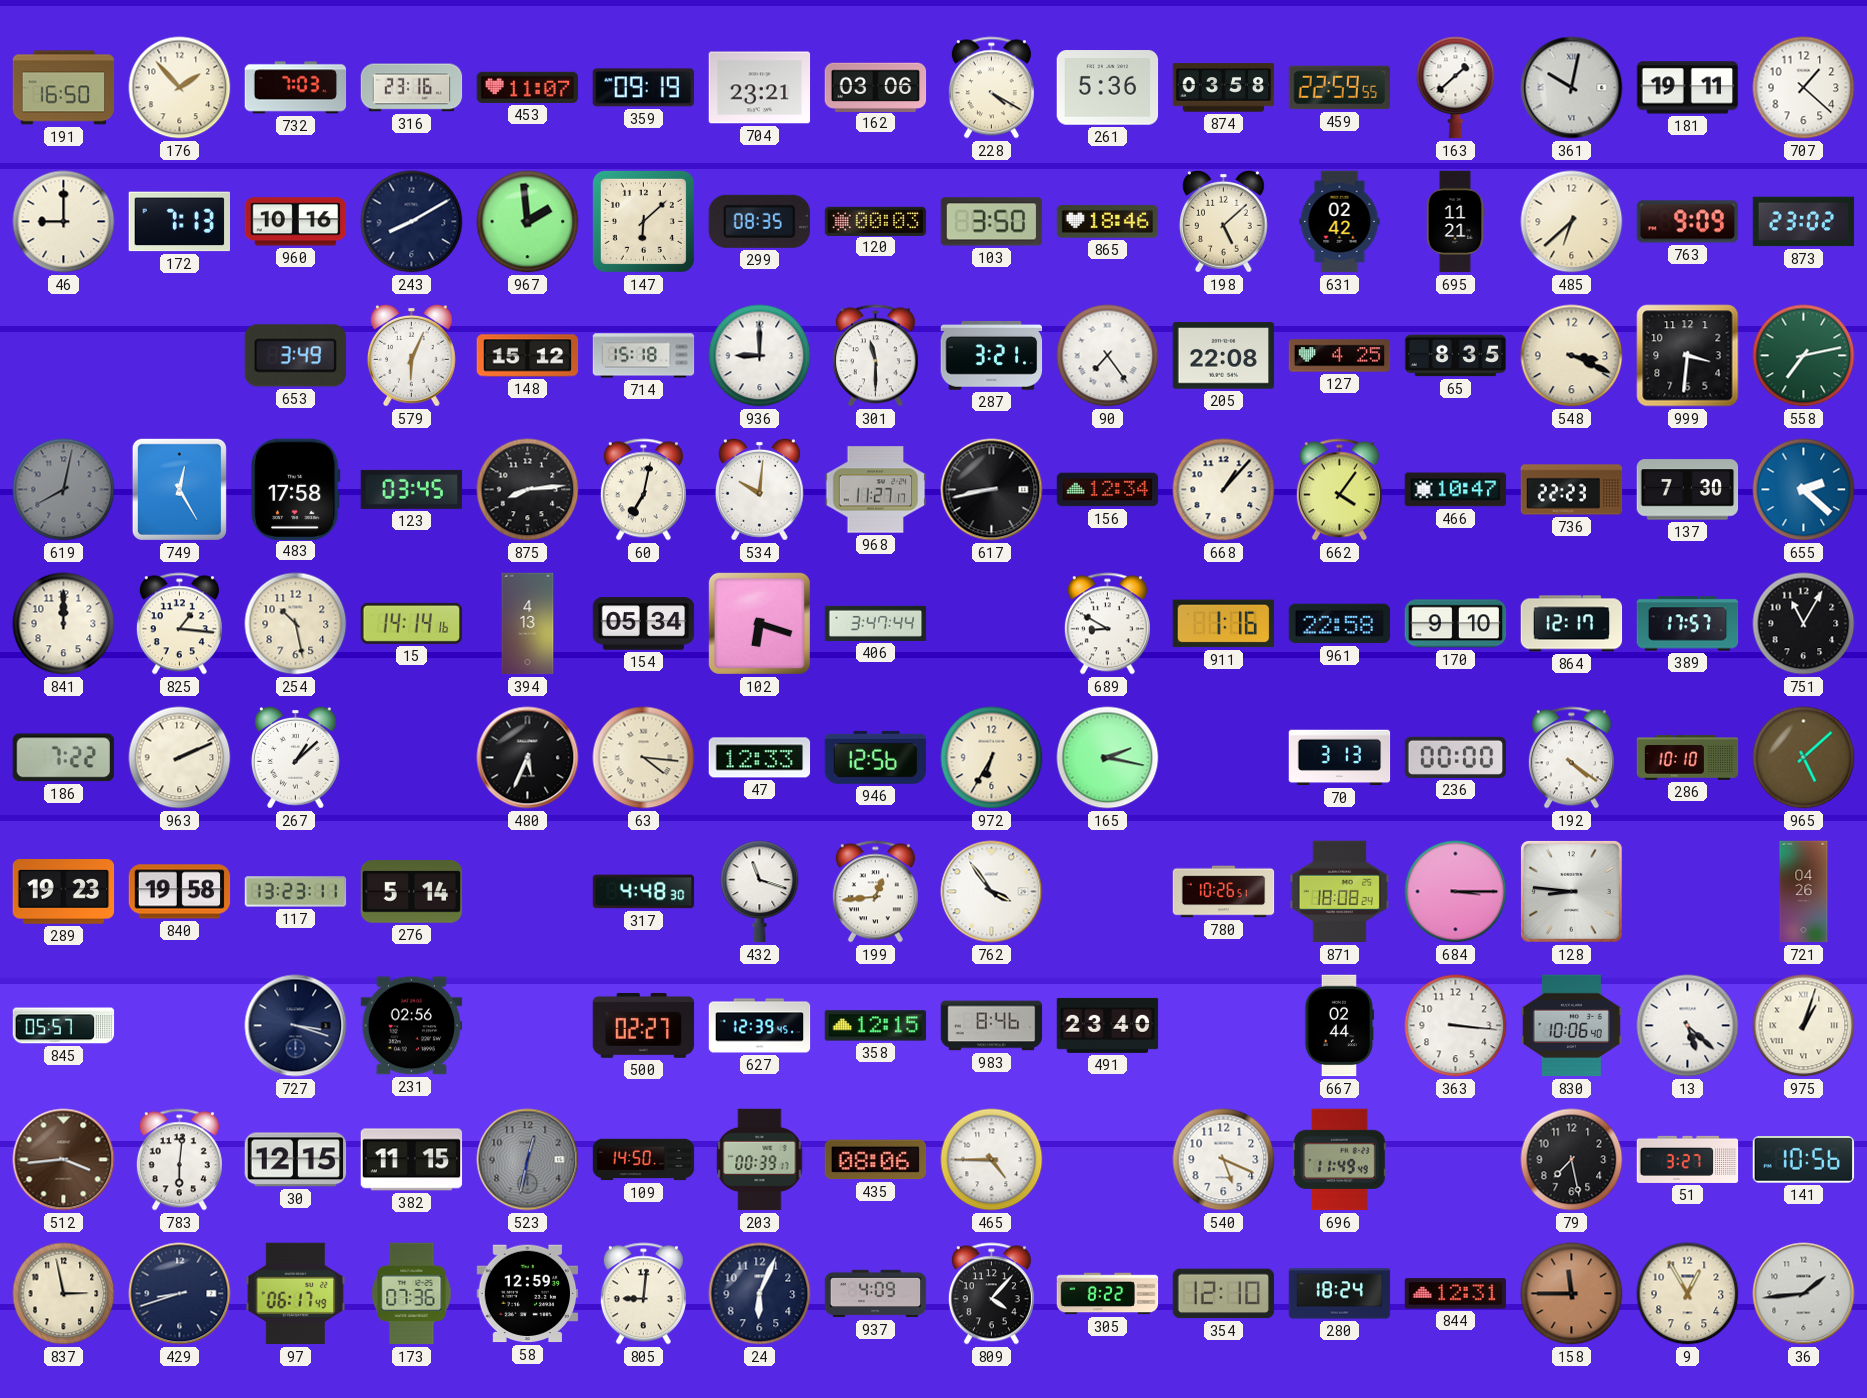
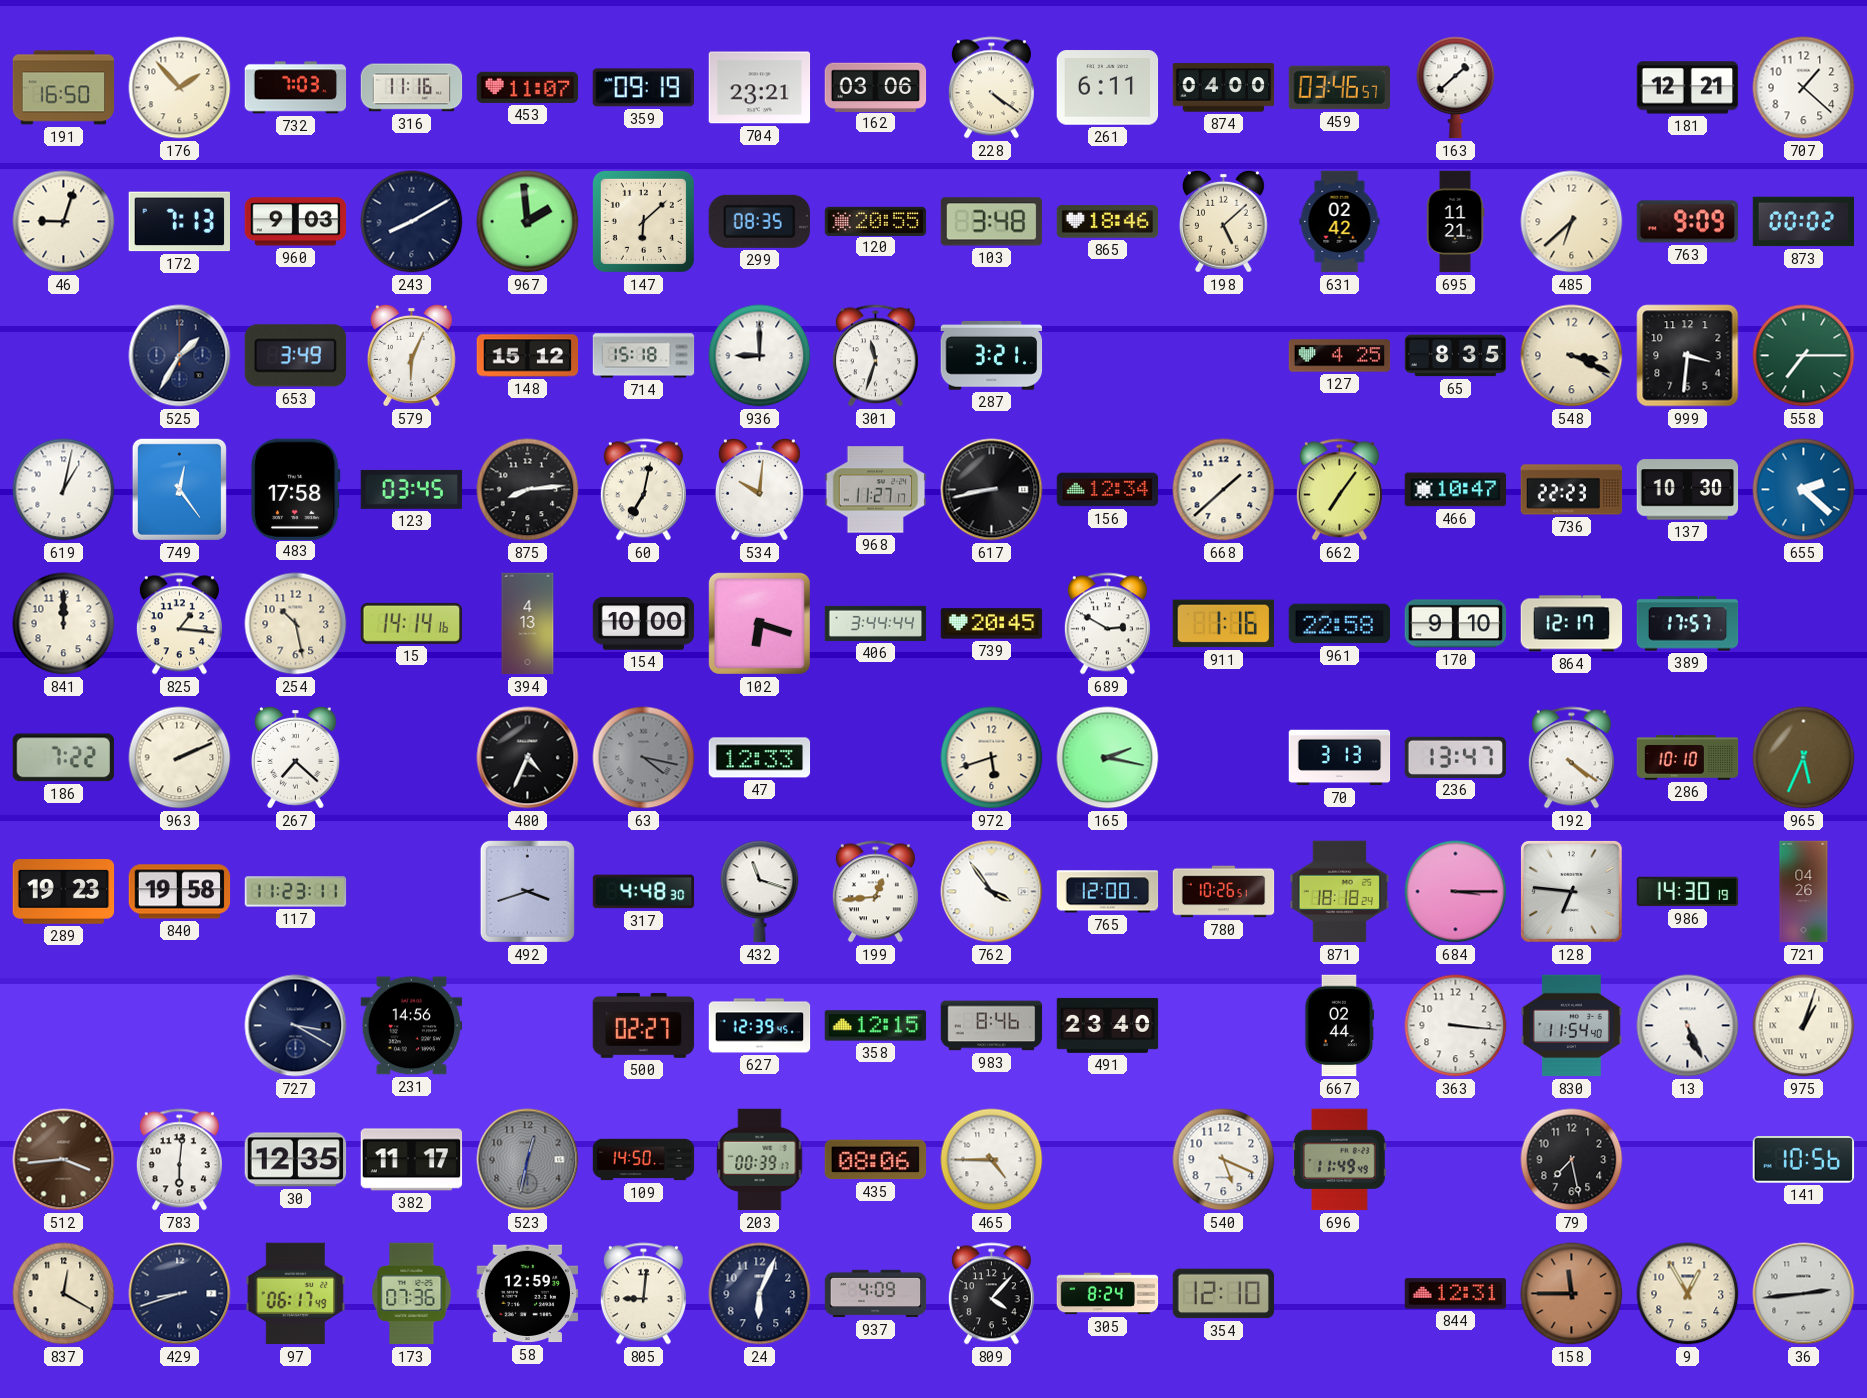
316: 23:16 -> 11:16
228: 4:20 -> 4:21
261: 5:36 -> 6:11
874: 03:58 -> 04:00
459: 22:59 -> 03:46
361: 10:02 -> none
181: 19:11 -> 12:21
46: 9:00 -> 9:03
960: 10:16 -> 9:03
120: 00:03 -> 20:55
103: 3:50 -> 3:48
873: 23:02 -> 00:02
525: none -> 1:35
301: 11:30 -> 11:33
90: 7:24 -> none
205: 22:08 -> none
558: 7:13 -> 7:15
619: 8:02 -> 1:02
619 dial: grey -> white
749: 12:25 -> 12:24
668: 1:07 -> 1:38
662: 4:06 -> 7:06
137: 7:30 -> 10:30
154: 05:34 -> 10:00
406: 3:47 -> 3:44
739: none -> 20:45
689: 8:50 -> 2:50
751: 11:05 -> none
267: 1:08 -> 7:22
480: 5:34 -> 4:34
63: 4:16 -> 4:17
63 dial: cream -> grey
946: 12:56 -> none
972: 6:35 -> 5:42
236: 00:00 -> 13:47
965: 5:08 -> 5:34
117: 13:23 -> 11:23
276: 5:14 -> none
492: none -> 3:42
765: none -> 12:00
871: 18:08 -> 18:18
128: 8:46 -> 6:46
986: none -> 14:30
845: 05:57 -> none
727: 3:18 -> 3:20
231: 02:56 -> 14:56
830: 10:06 -> 11:54
13: 5:22 -> 5:26
30: 12:15 -> 12:35
382: 11:15 -> 11:17
51: 3:27 -> none
837: 2:58 -> 12:20
305: 8:22 -> 8:24
280: 18:24 -> none
36: 1:44 -> 2:44
